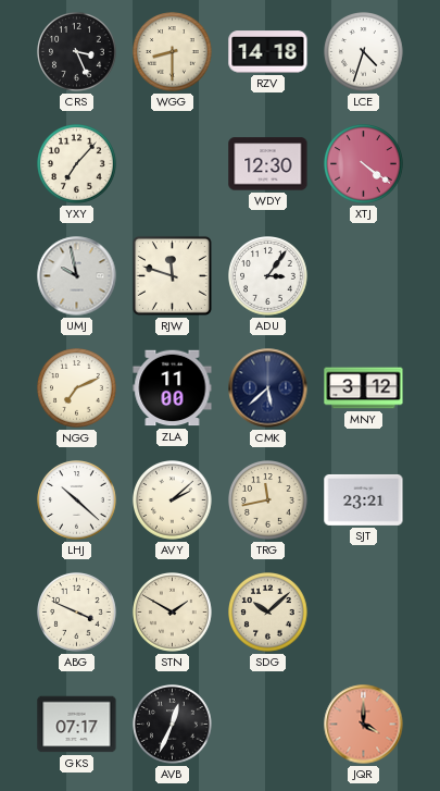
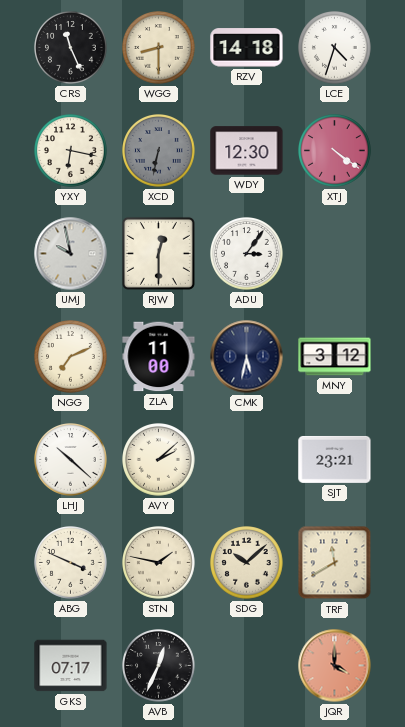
CRS: 3:26 -> 11:26
YXY: 7:07 -> 6:17
XCD: none -> 6:32
RJW: 11:48 -> 12:30
CMK: 5:38 -> 5:32
TRG: 11:43 -> none
STN: 1:50 -> 1:47
TRF: none -> 11:40
